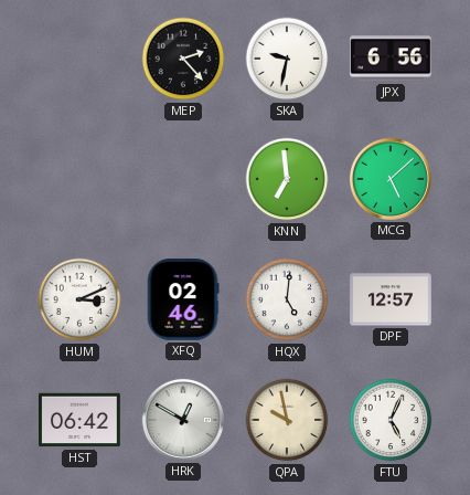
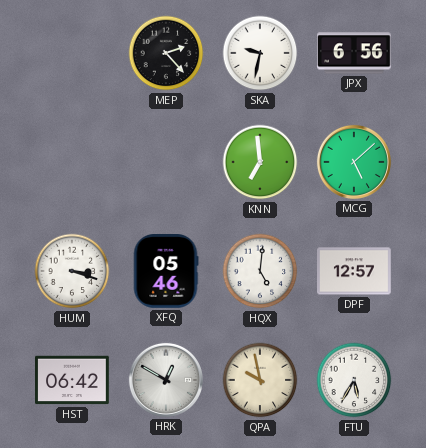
HUM: 3:11 -> 3:18
XFQ: 02:46 -> 05:46
FTU: 5:04 -> 5:35
